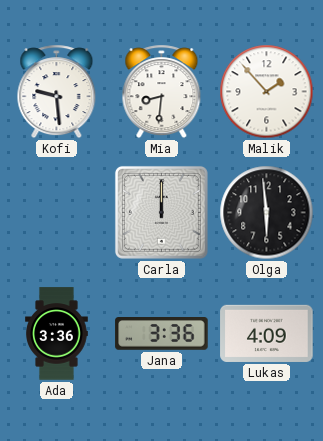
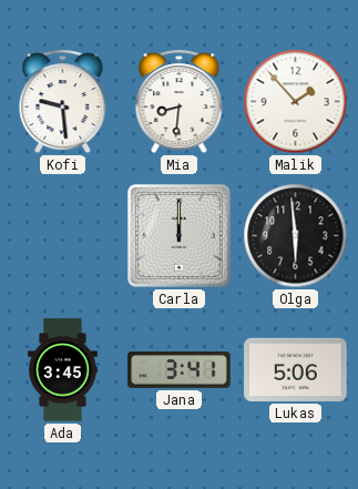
Ada: 3:36 -> 3:45
Jana: 3:36 -> 3:41
Lukas: 4:09 -> 5:06
